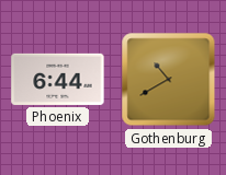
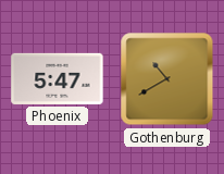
Phoenix: 6:44 -> 5:47
